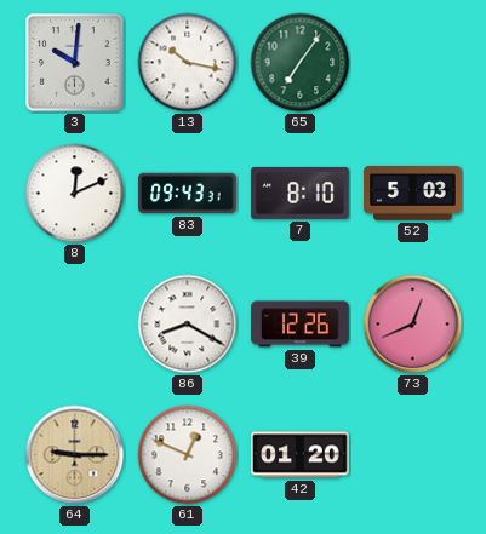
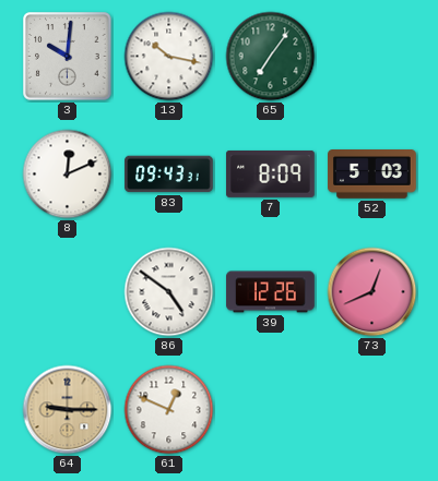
7: 8:10 -> 8:09
86: 8:20 -> 4:51
42: 01:20 -> none
